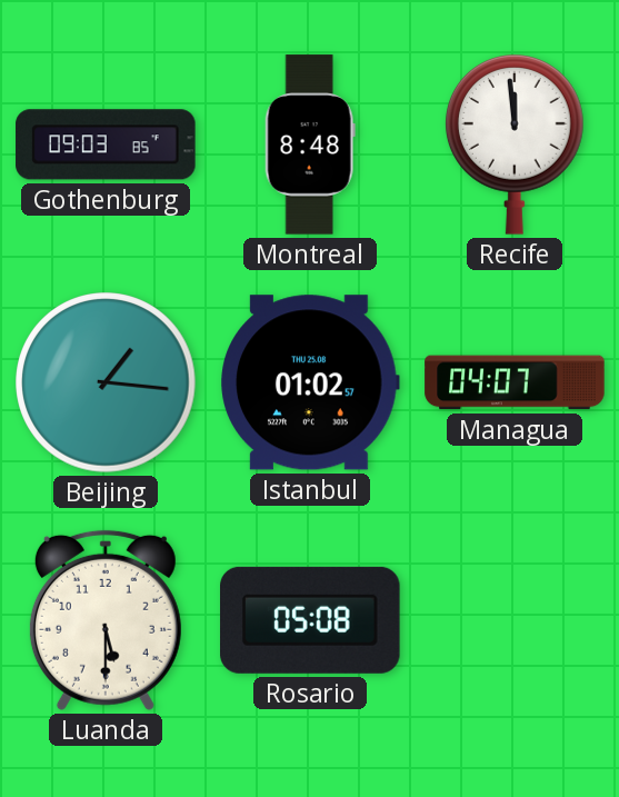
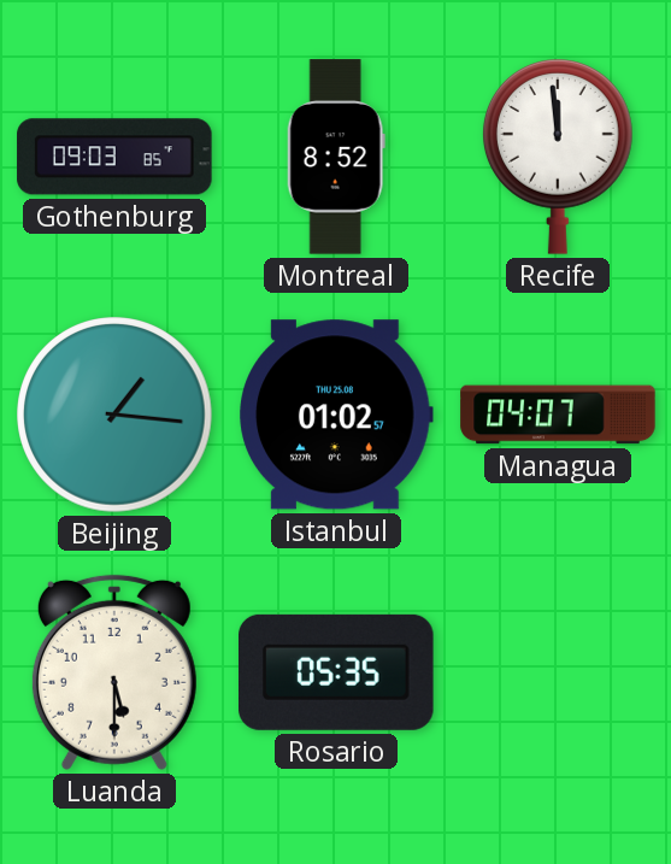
Montreal: 8:48 -> 8:52
Rosario: 05:08 -> 05:35
